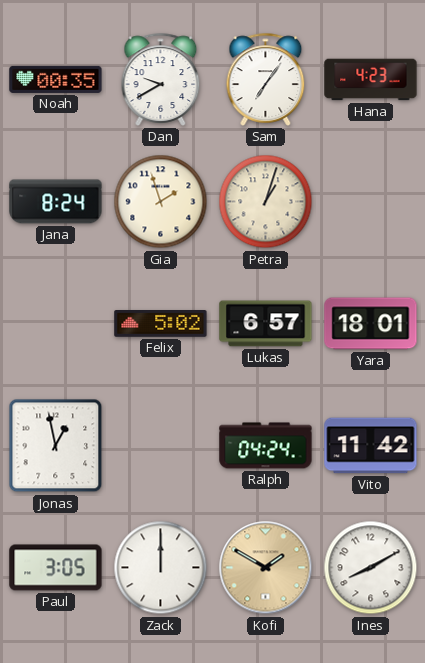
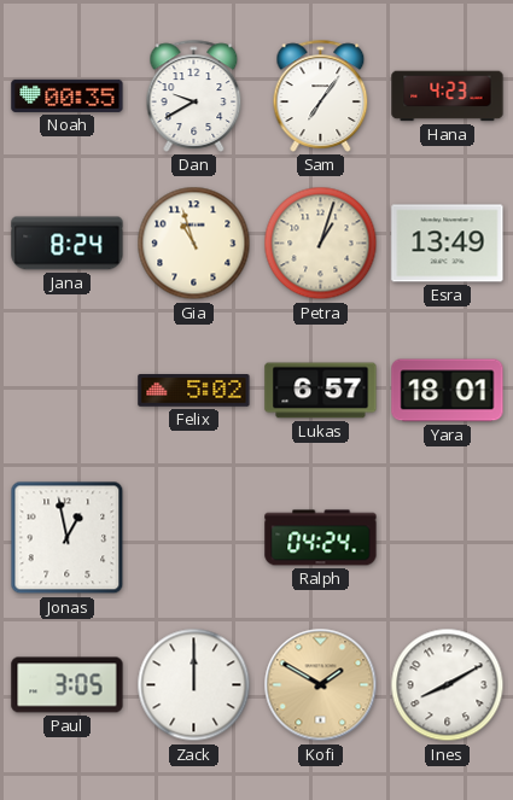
Gia: 1:57 -> 10:57
Esra: none -> 13:49
Vito: 11:42 -> none
